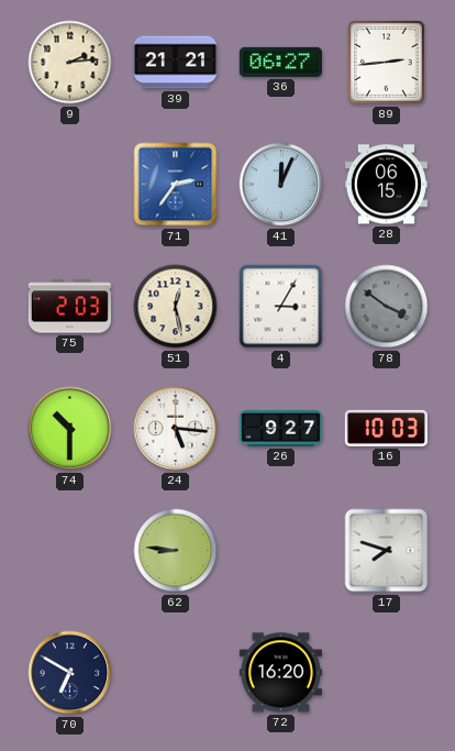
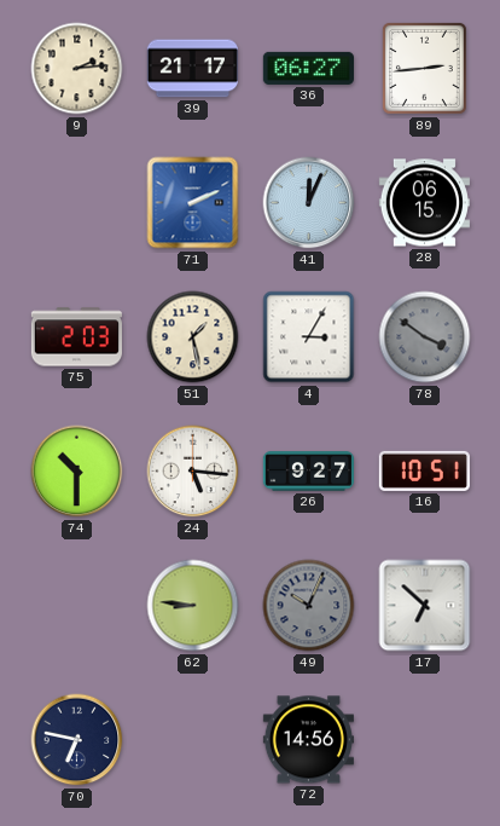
39: 21:21 -> 21:17
71: 2:36 -> 2:11
51: 12:28 -> 1:28
16: 10:03 -> 10:51
49: none -> 10:04
17: 7:48 -> 6:52
70: 6:50 -> 6:47
72: 16:20 -> 14:56
